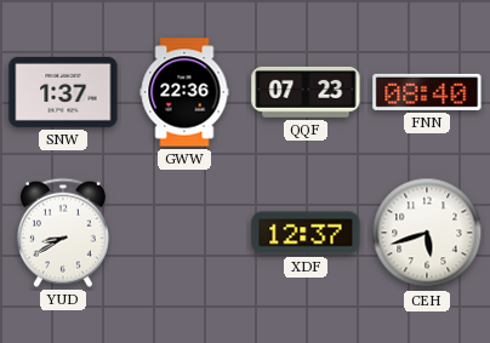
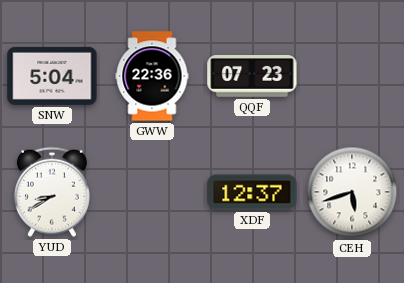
SNW: 1:37 -> 5:04
FNN: 08:40 -> none
